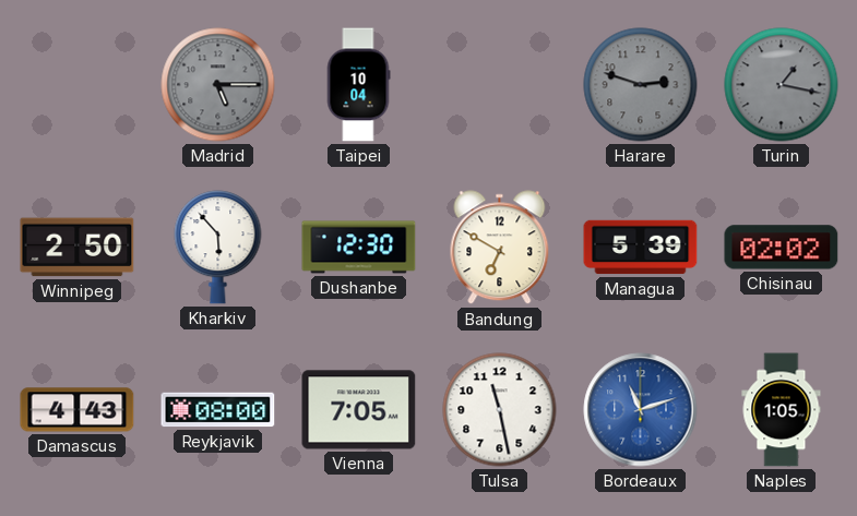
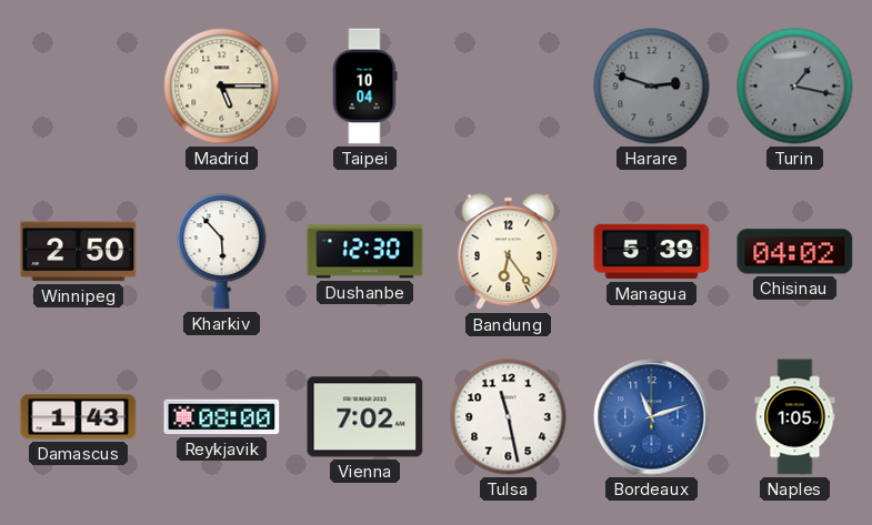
Madrid dial: grey -> cream
Bandung: 6:50 -> 6:24
Chisinau: 02:02 -> 04:02
Damascus: 4:43 -> 1:43
Vienna: 7:05 -> 7:02
